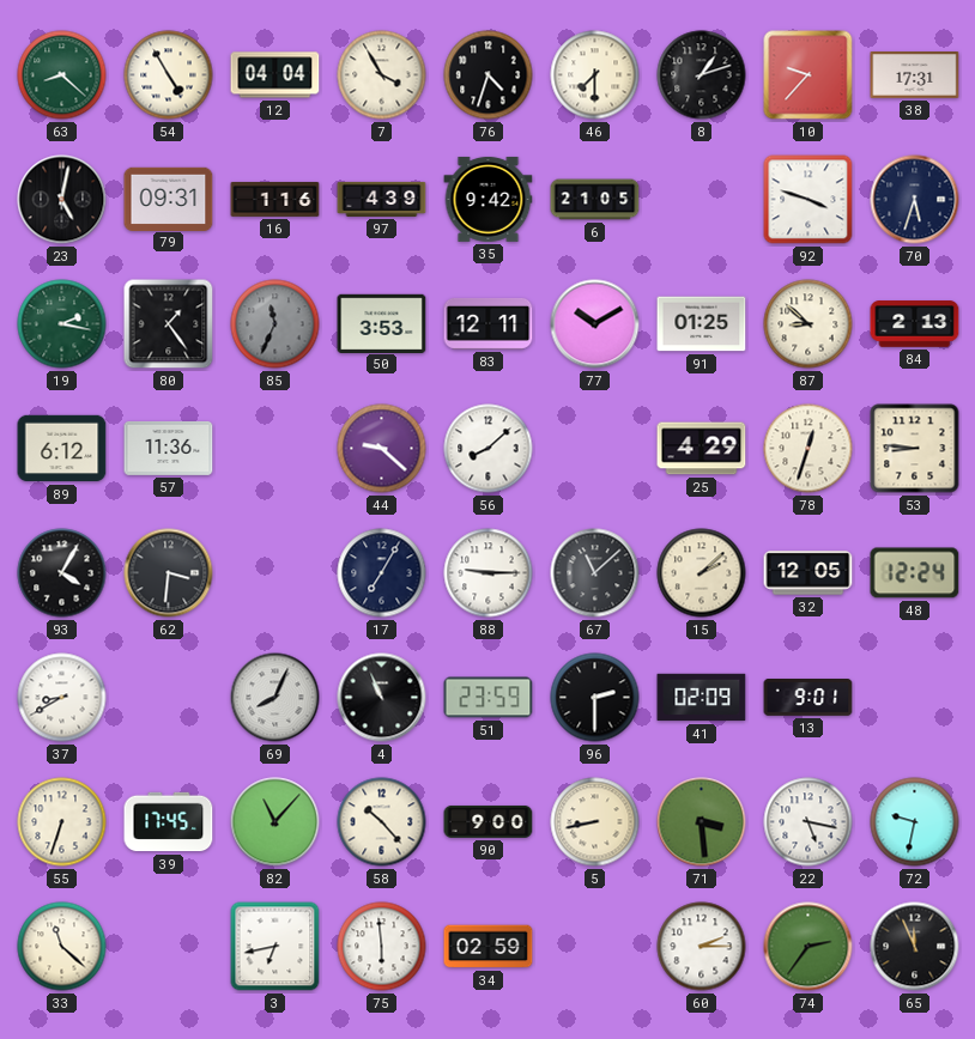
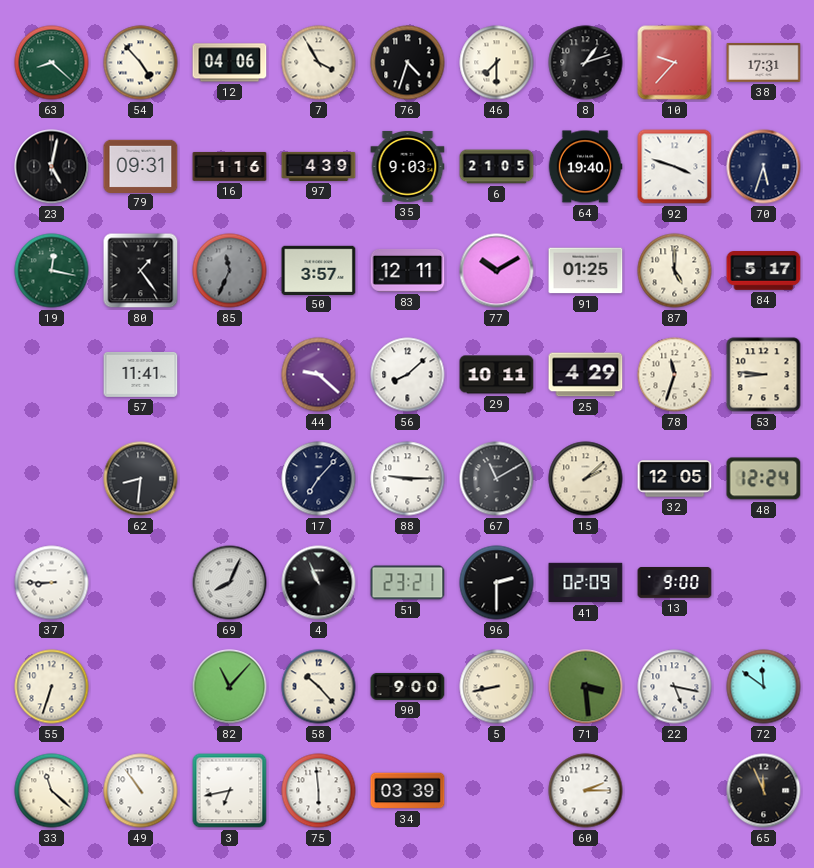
54: 4:55 -> 4:53
12: 04:04 -> 04:06
35: 9:42 -> 9:03
64: none -> 19:40
19: 2:17 -> 12:17
50: 3:53 -> 3:57
87: 8:52 -> 5:00
84: 2:13 -> 5:17
89: 6:12 -> none
57: 11:36 -> 11:41
29: none -> 10:11
78: 12:33 -> 11:33
93: 4:05 -> none
62: 3:31 -> 8:31
17: 7:05 -> 7:07
67: 11:08 -> 11:10
37: 8:40 -> 8:45
51: 23:59 -> 23:21
13: 9:01 -> 9:00
39: 17:45 -> none
72: 9:32 -> 11:51
49: none -> 10:54
34: 02:59 -> 03:39
74: 2:36 -> none
